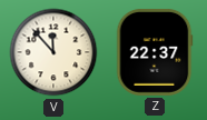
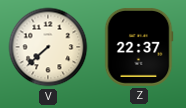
V: 11:53 -> 7:38
